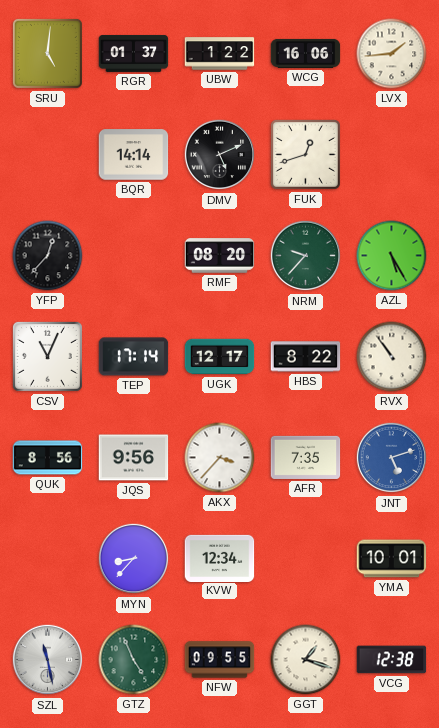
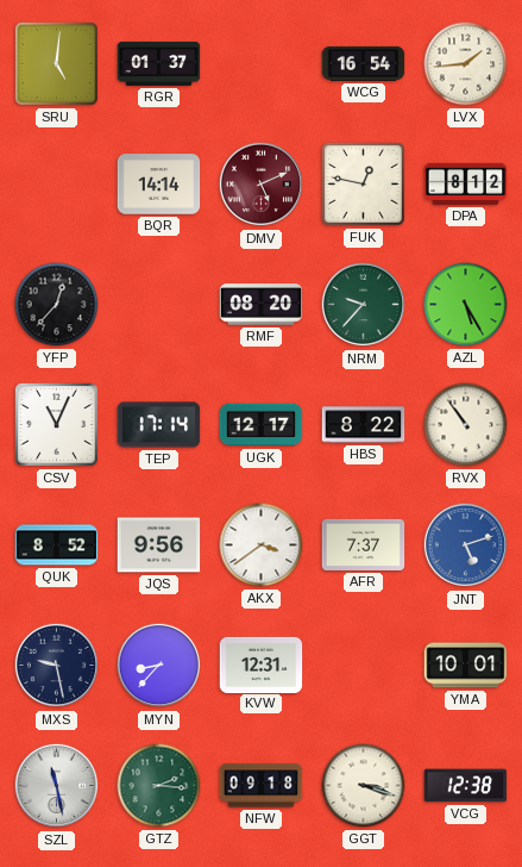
UBW: 1:22 -> none
WCG: 16:06 -> 16:54
DMV dial: black -> burgundy
FUK: 12:42 -> 12:47
DPA: none -> 8:12
QUK: 8:56 -> 8:52
AKX: 3:37 -> 3:39
AFR: 7:35 -> 7:37
MXS: none -> 9:28
KVW: 12:34 -> 12:31
GTZ: 4:56 -> 2:16
NFW: 09:55 -> 09:18
GGT: 1:18 -> 3:18
